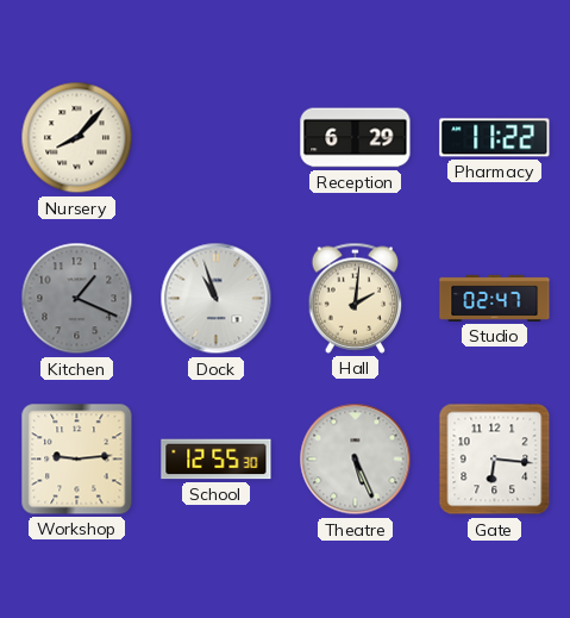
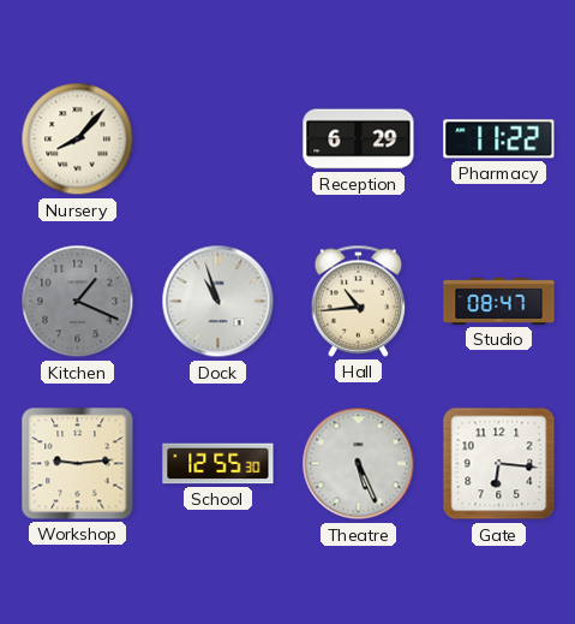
Hall: 2:01 -> 10:44
Studio: 02:47 -> 08:47
